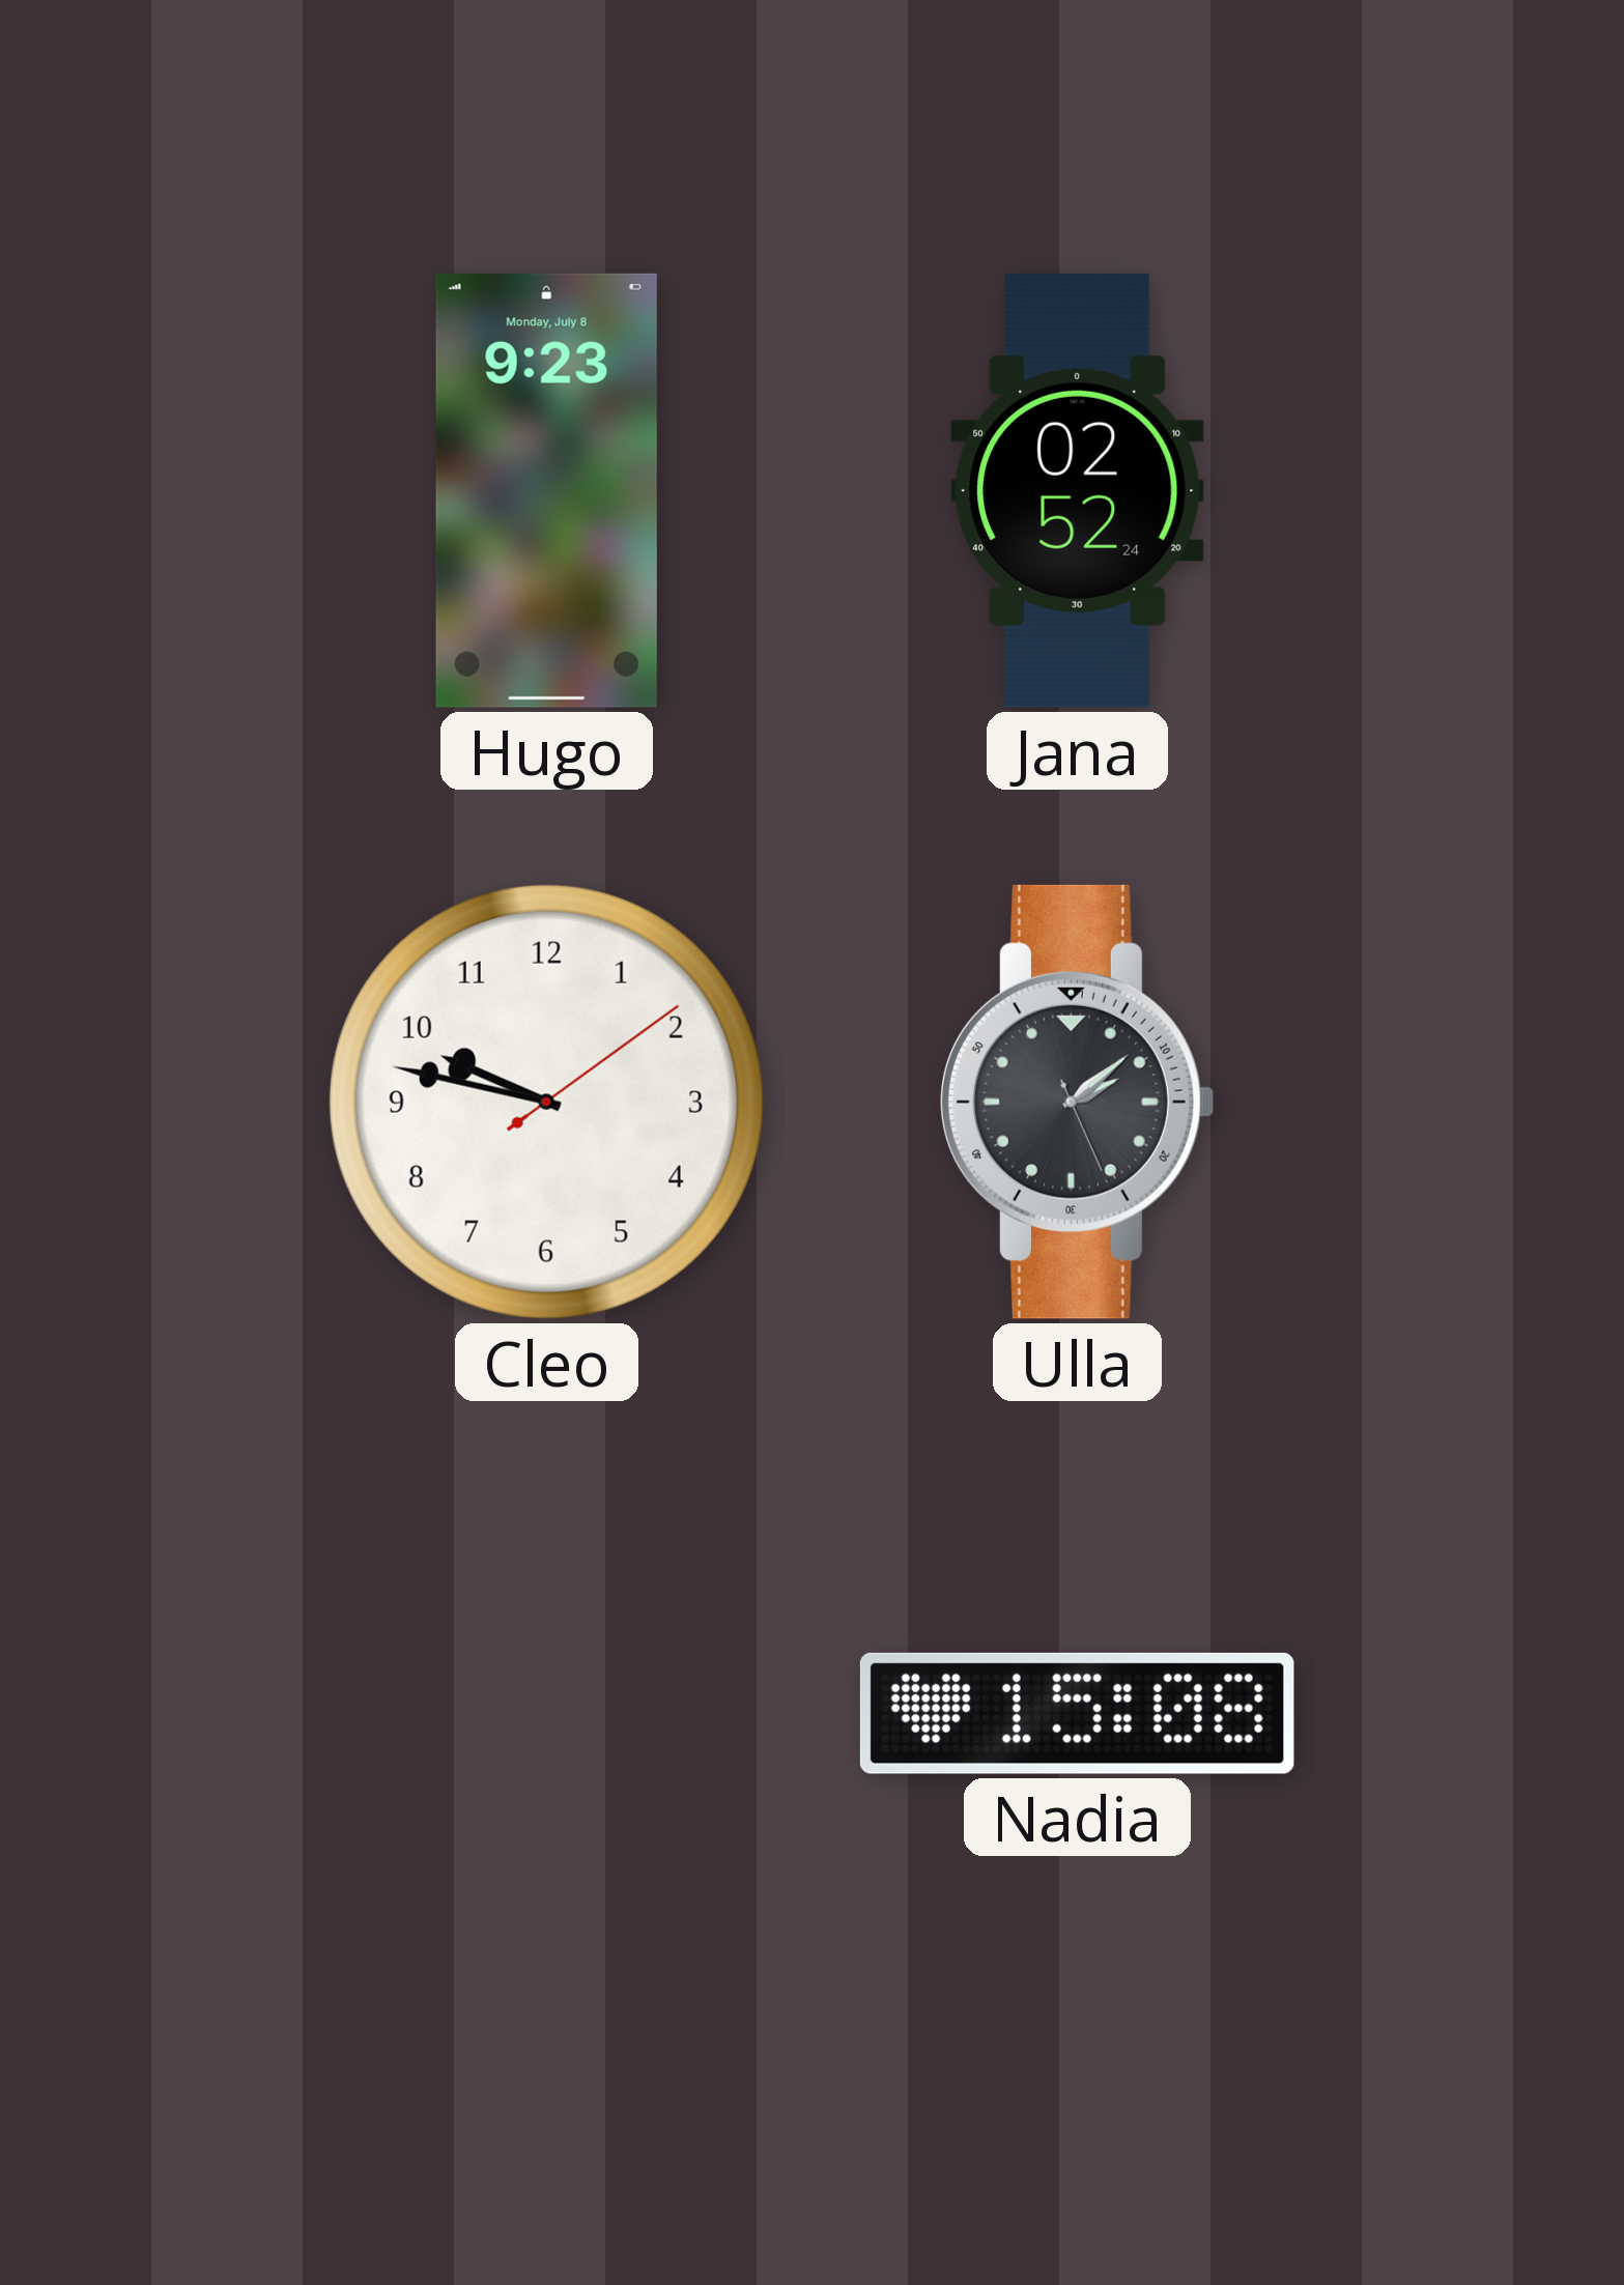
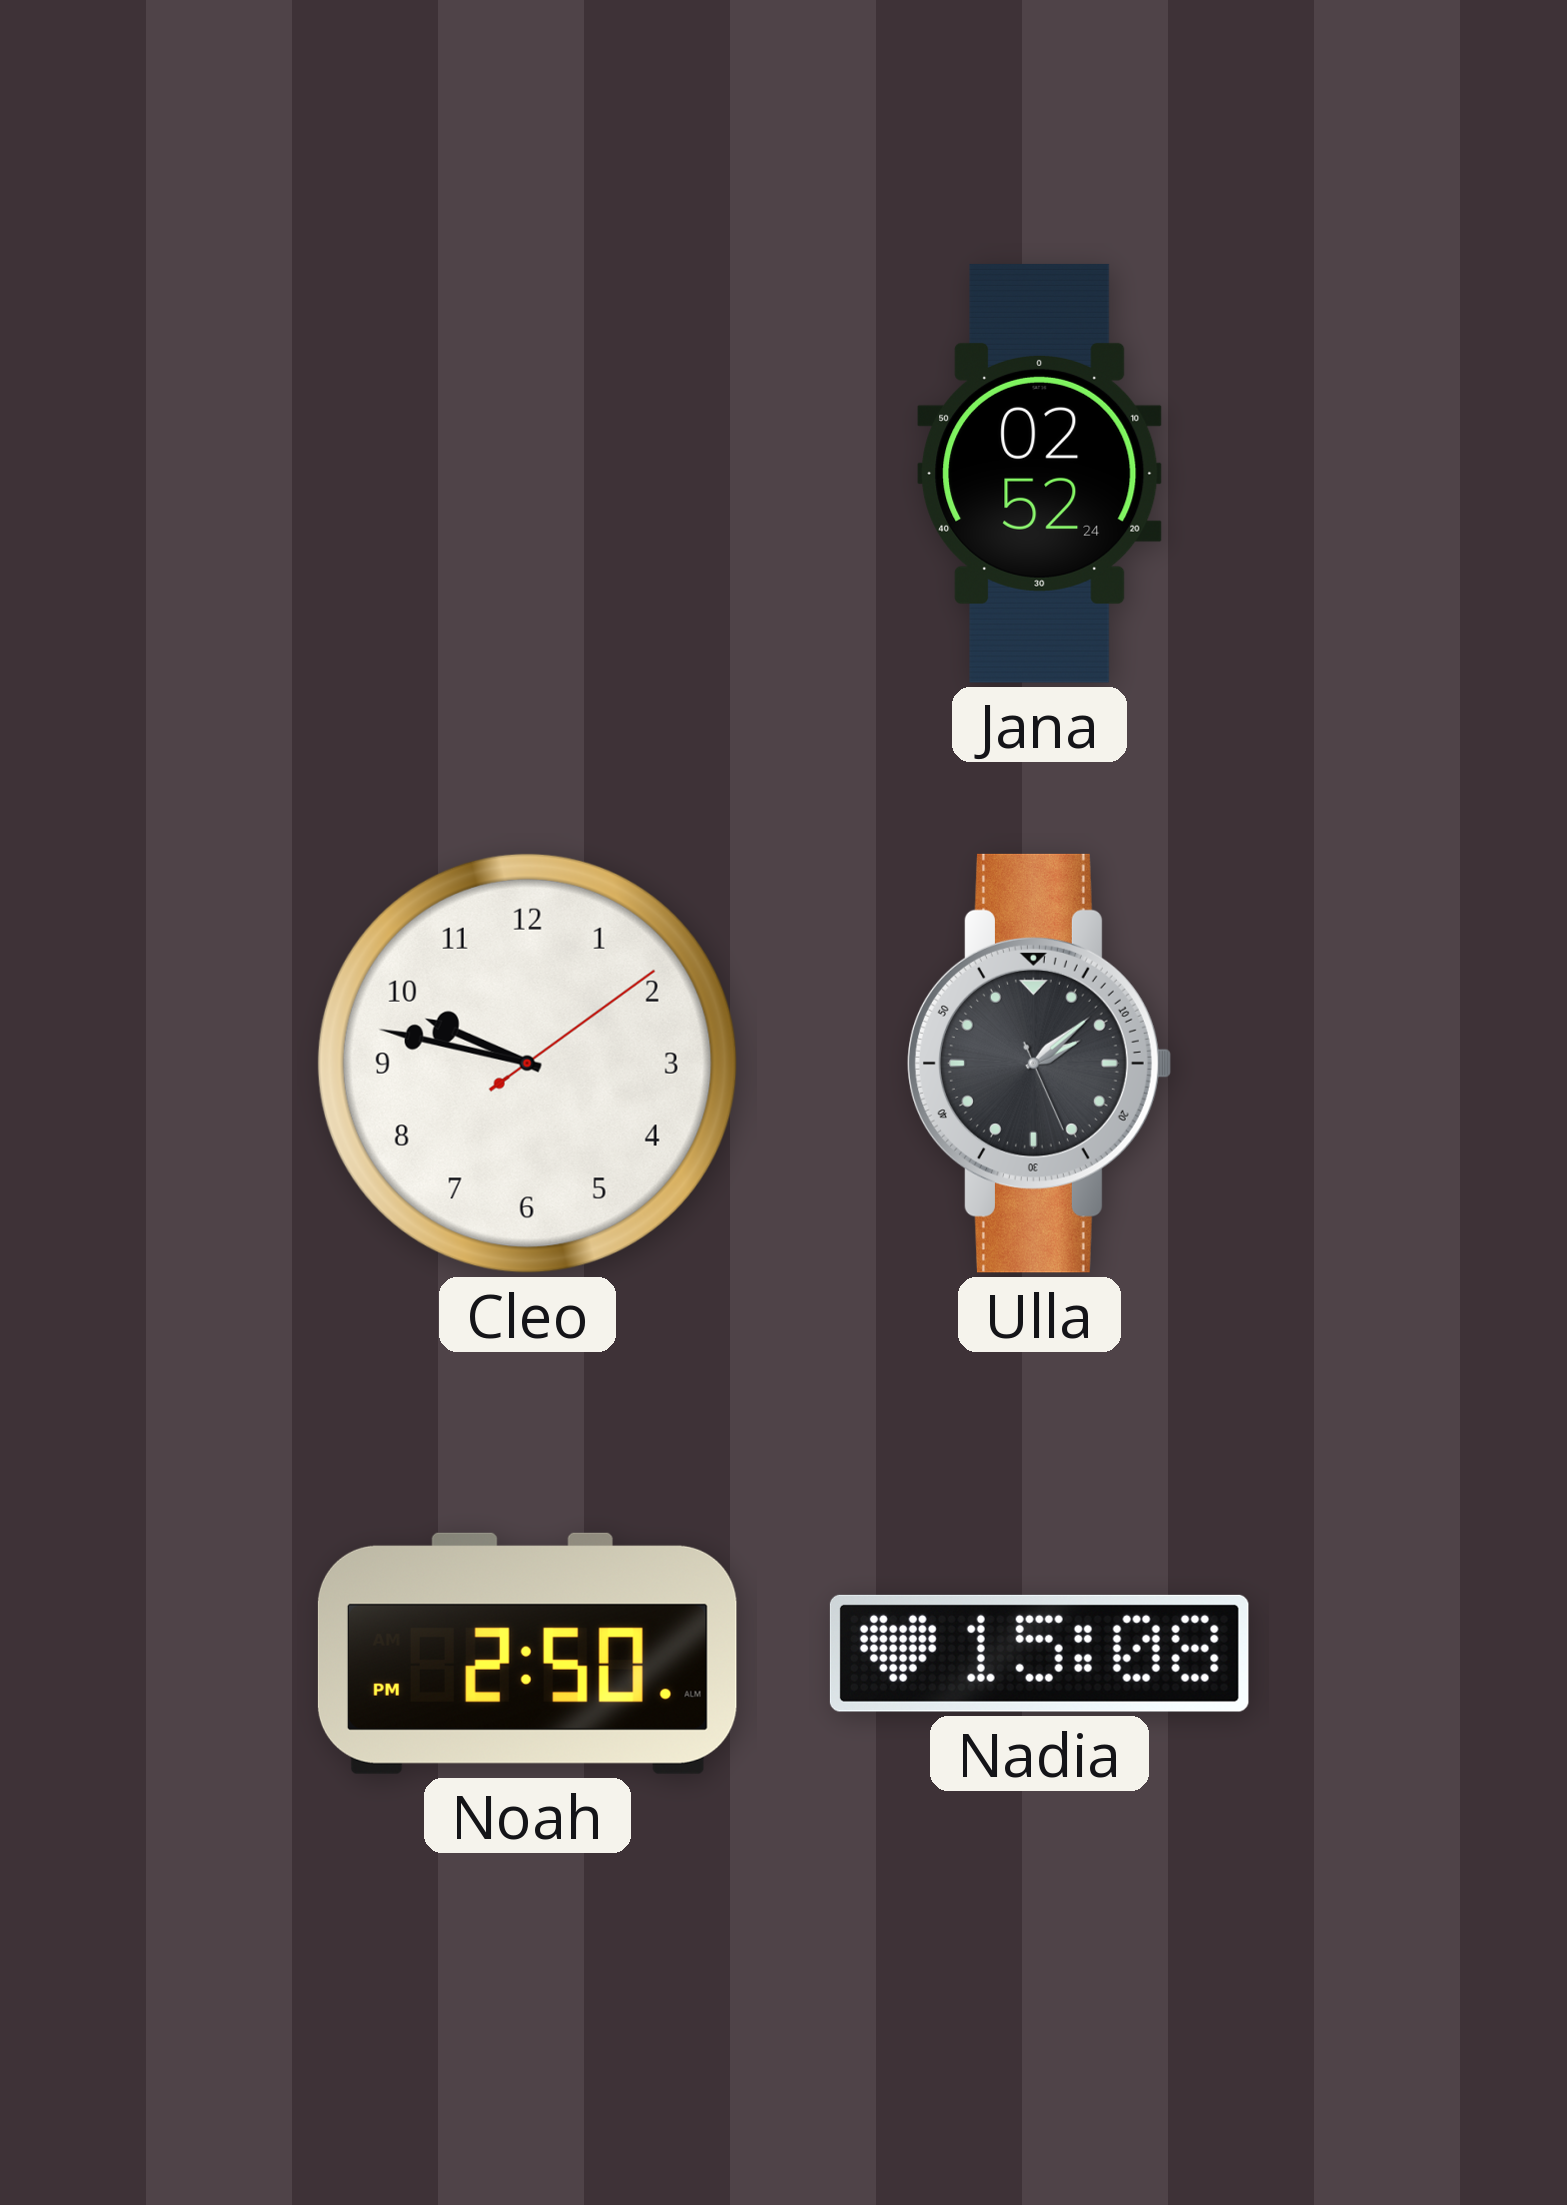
Hugo: 9:23 -> none
Noah: none -> 2:50
